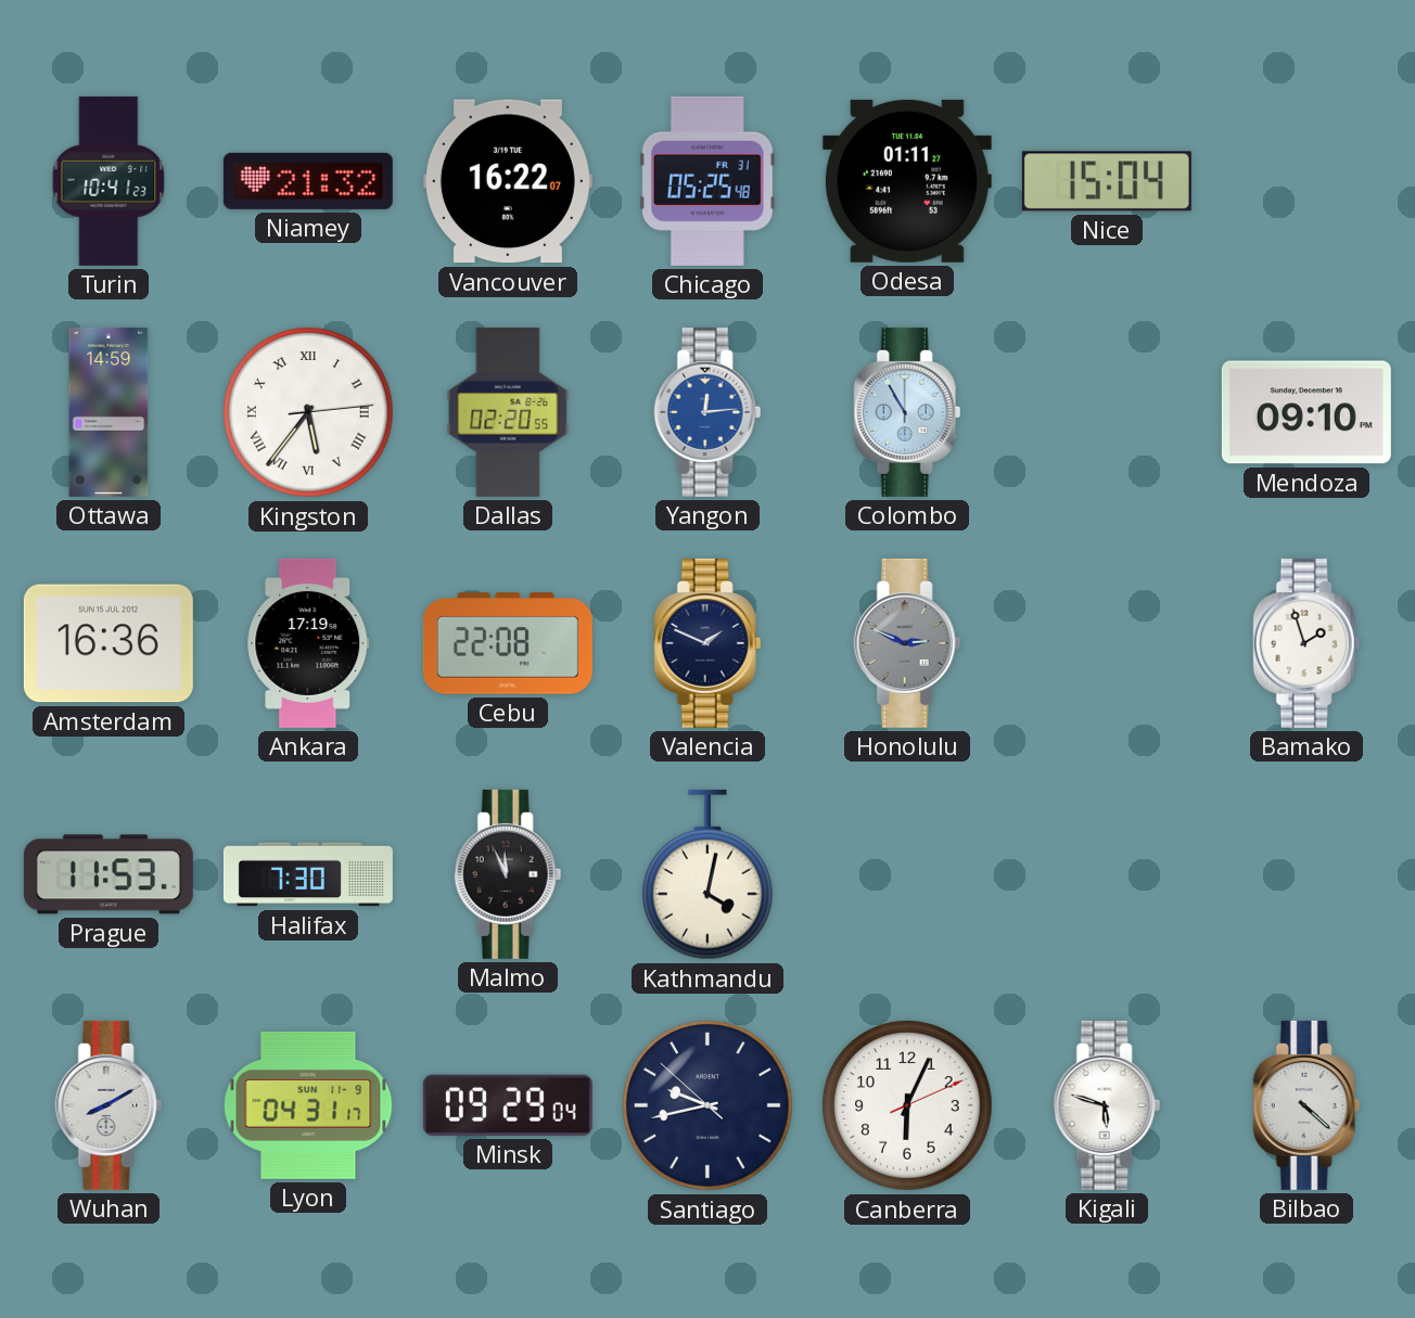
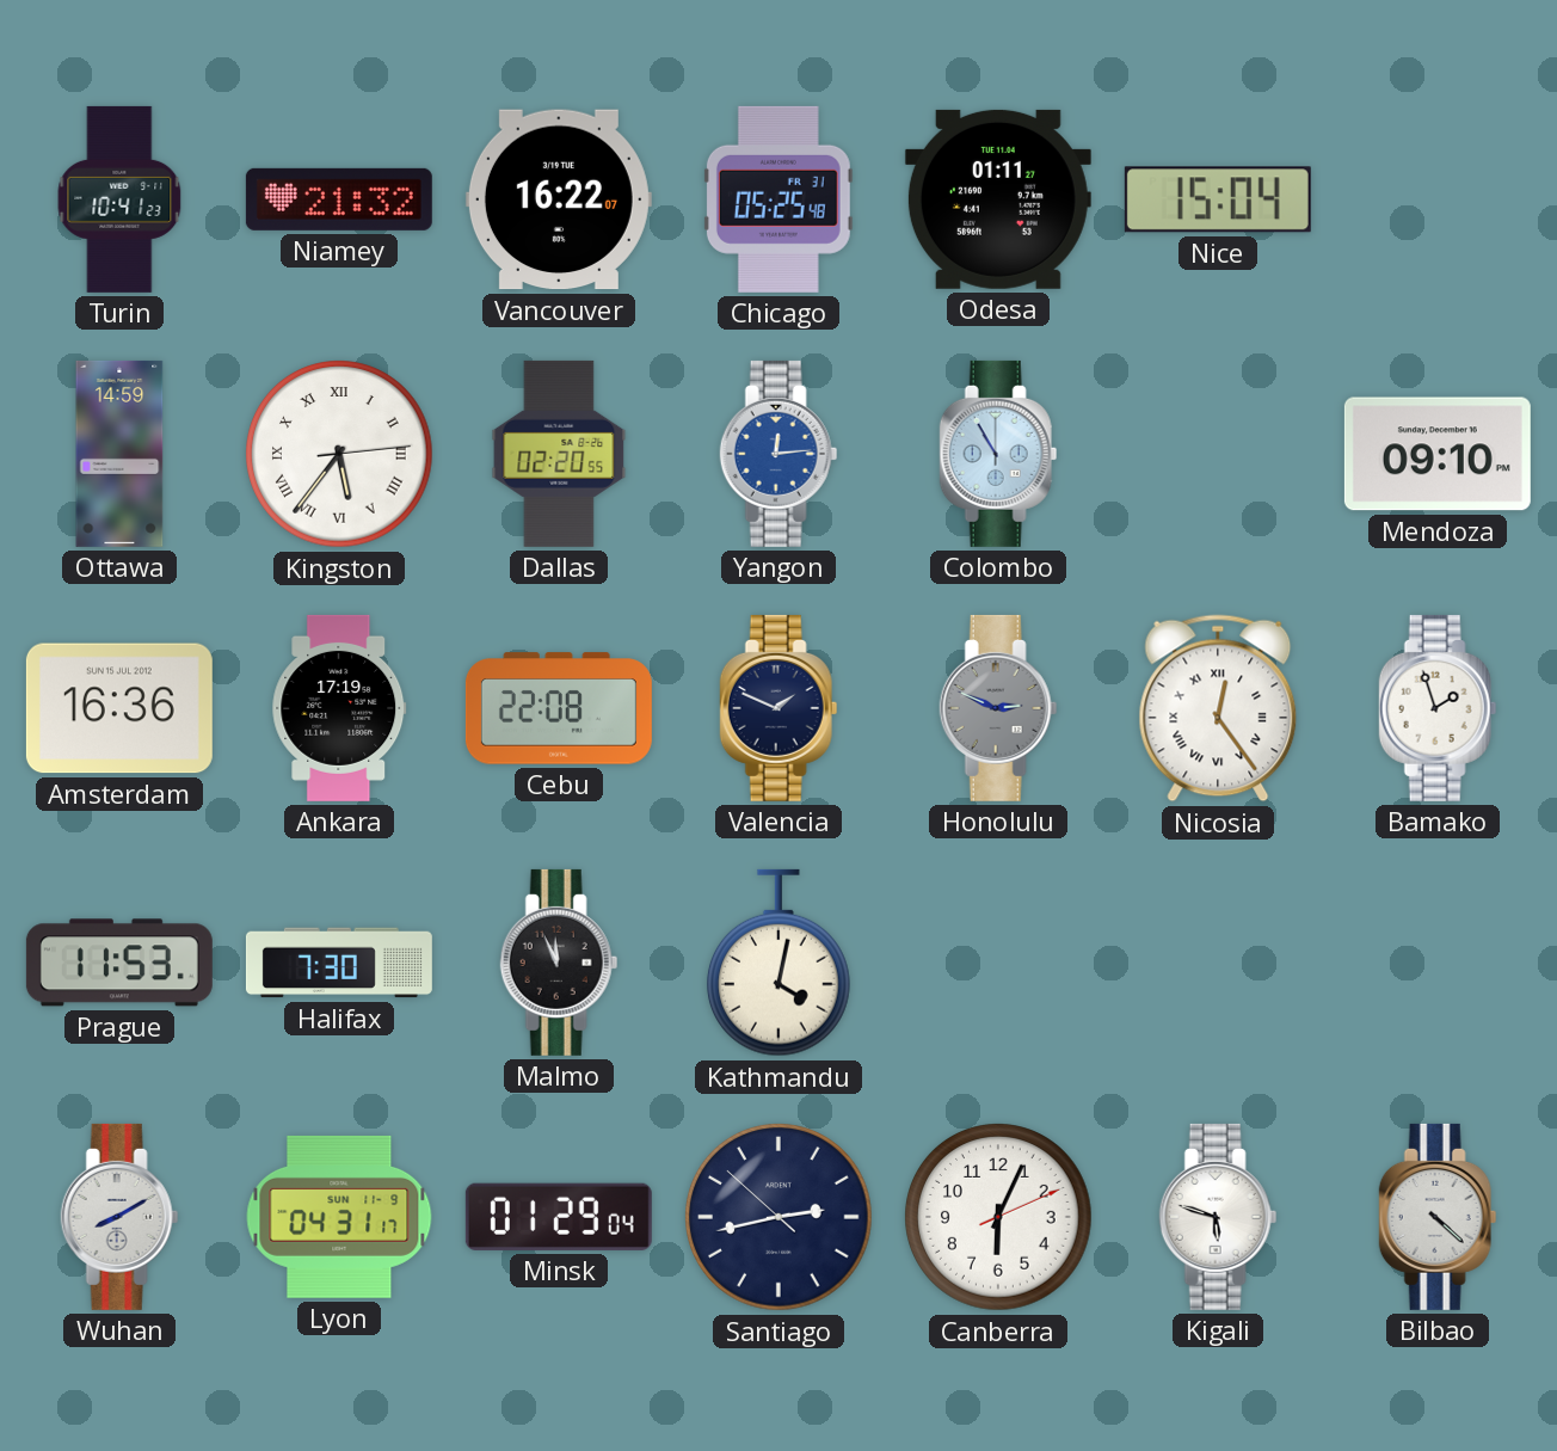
Nicosia: none -> 12:24
Minsk: 09:29 -> 01:29
Santiago: 9:42 -> 2:42
